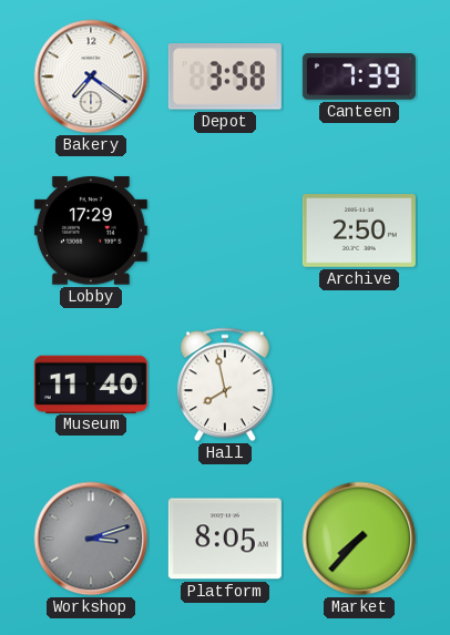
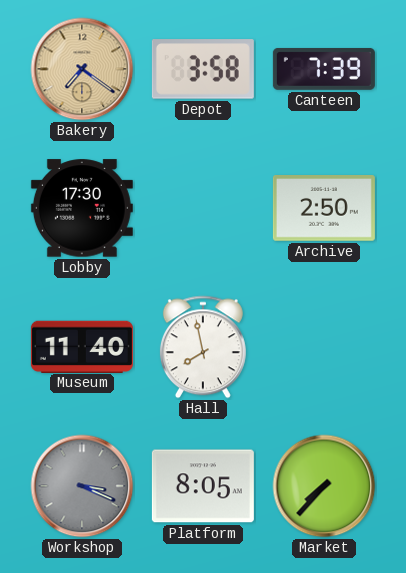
Bakery dial: white -> champagne
Lobby: 17:29 -> 17:30
Workshop: 3:12 -> 3:19
